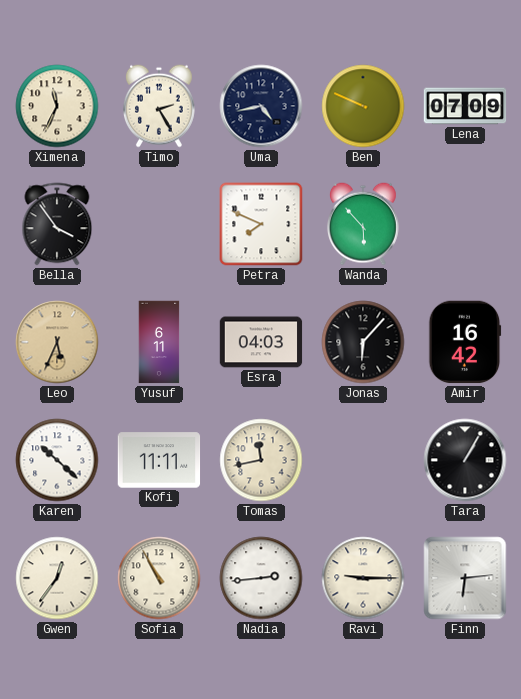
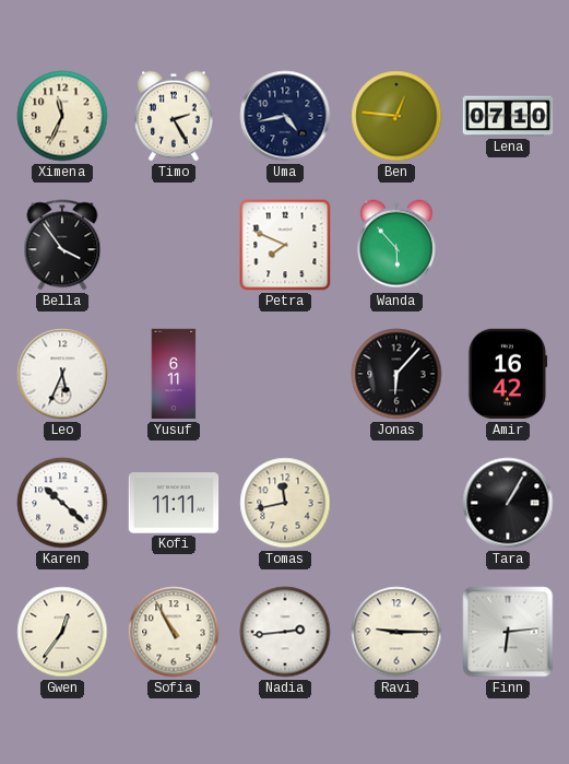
Ben: 9:49 -> 12:46
Lena: 07:09 -> 07:10
Leo dial: champagne -> white
Esra: 04:03 -> none
